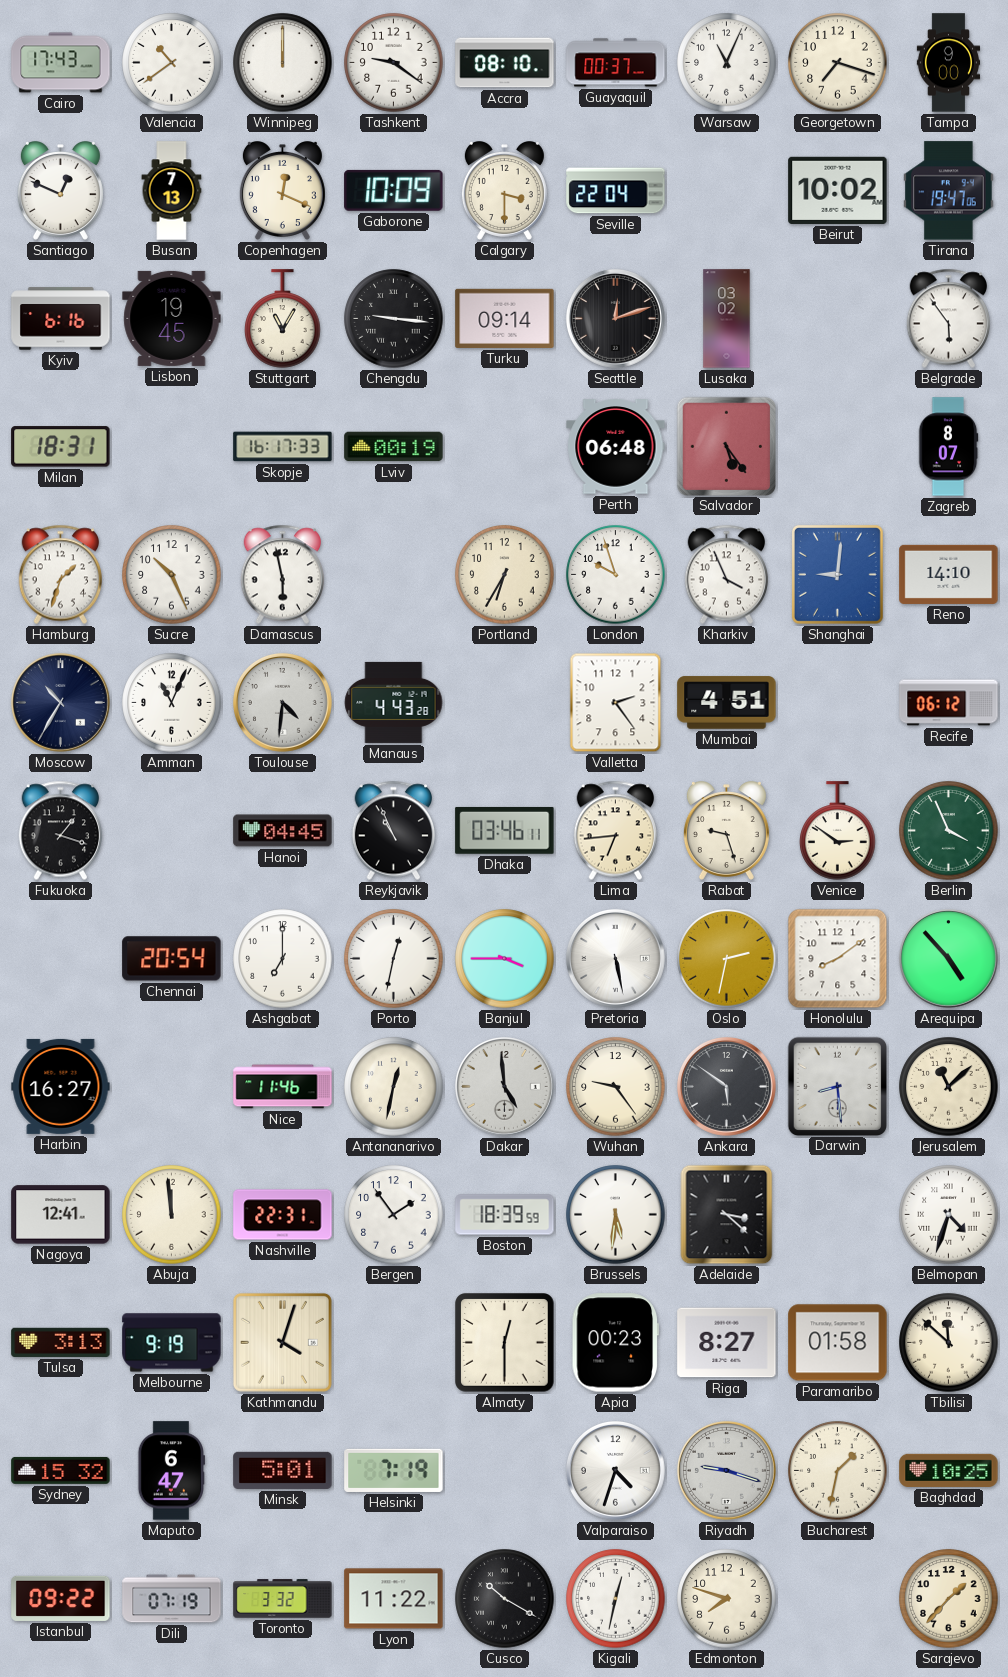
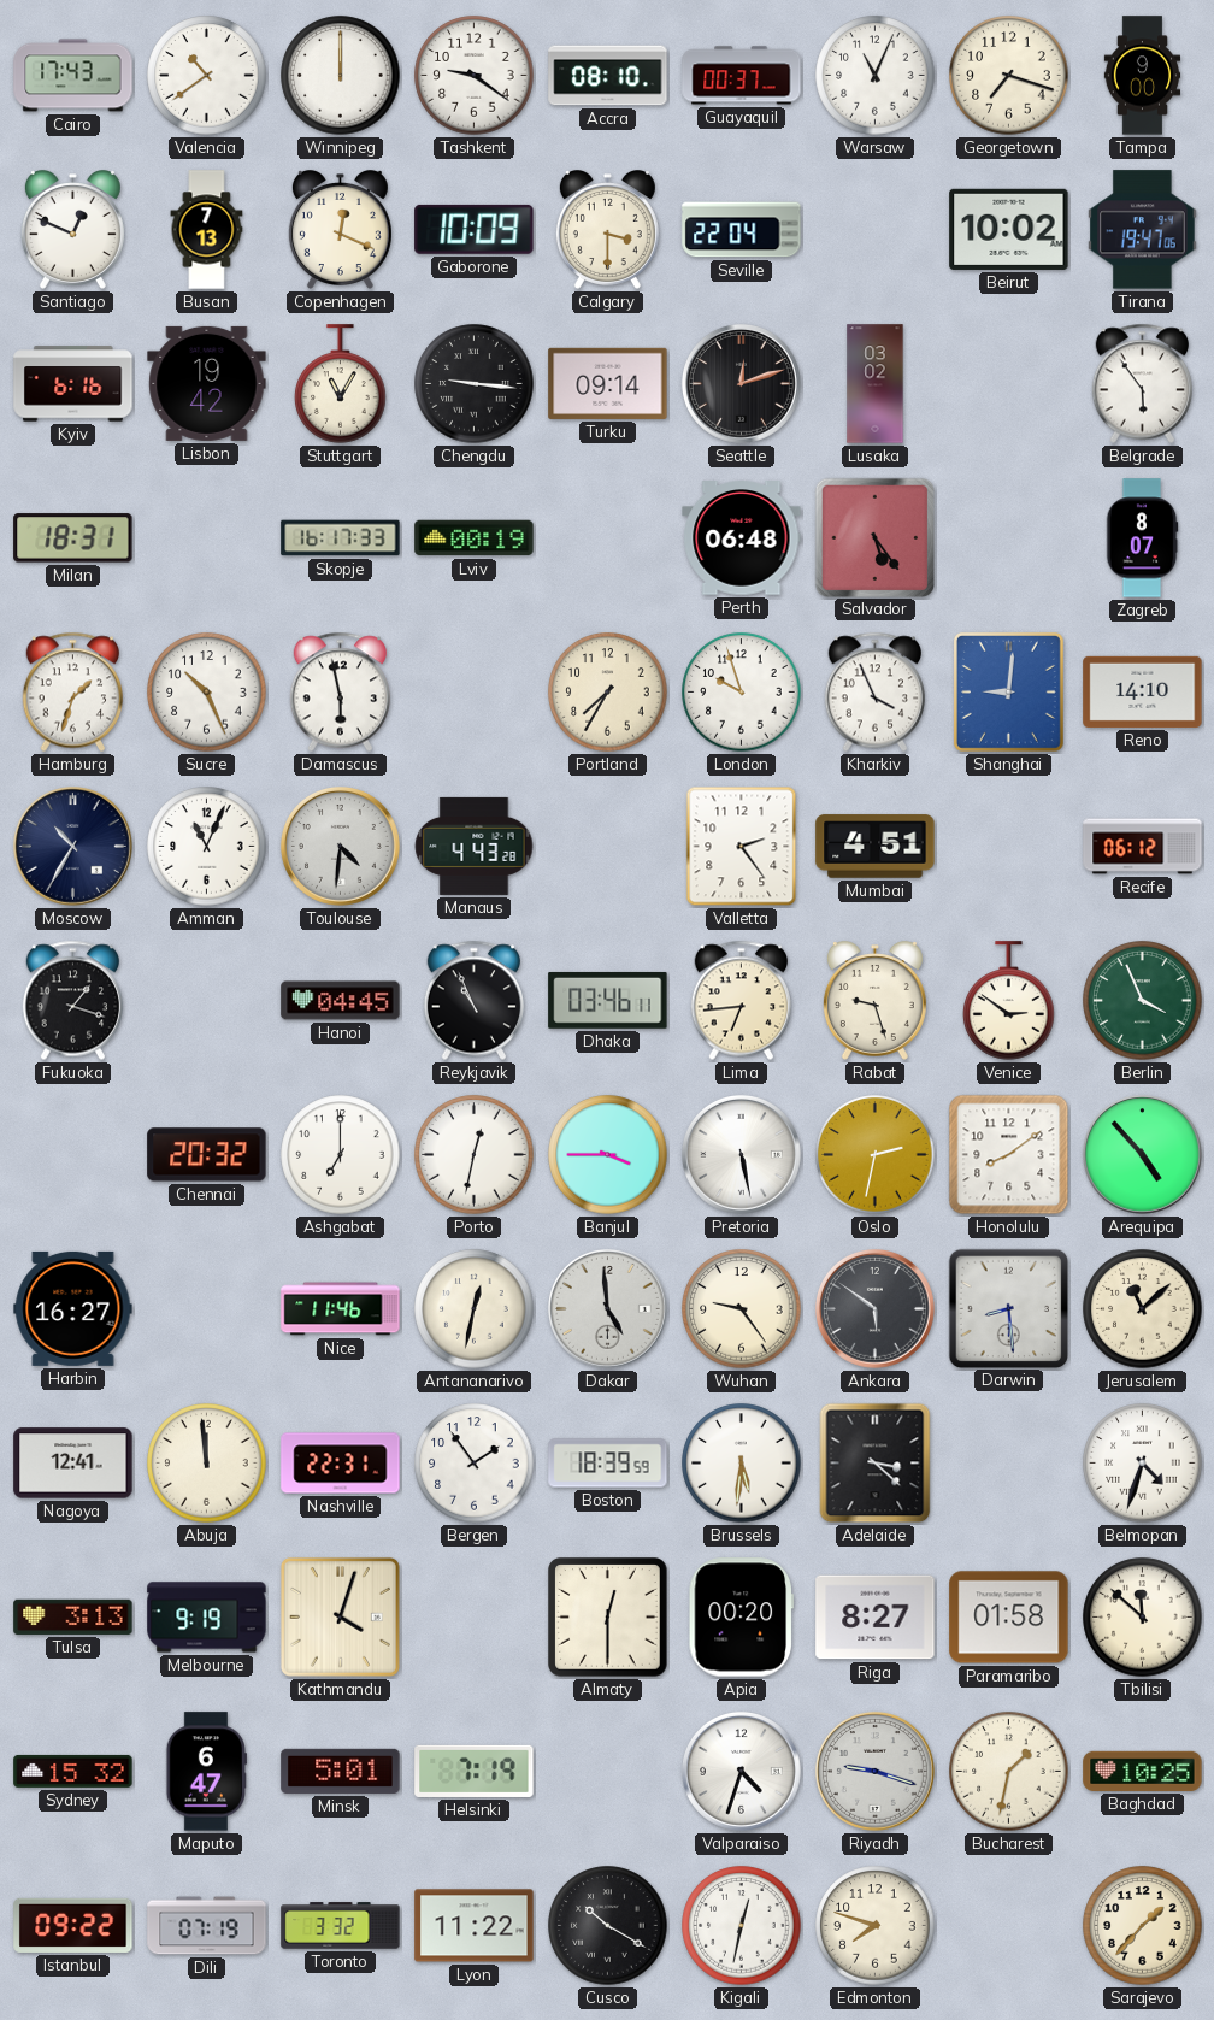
Lisbon: 19:45 -> 19:42
Portland: 6:35 -> 7:35
Chennai: 20:54 -> 20:32
Apia: 00:23 -> 00:20
